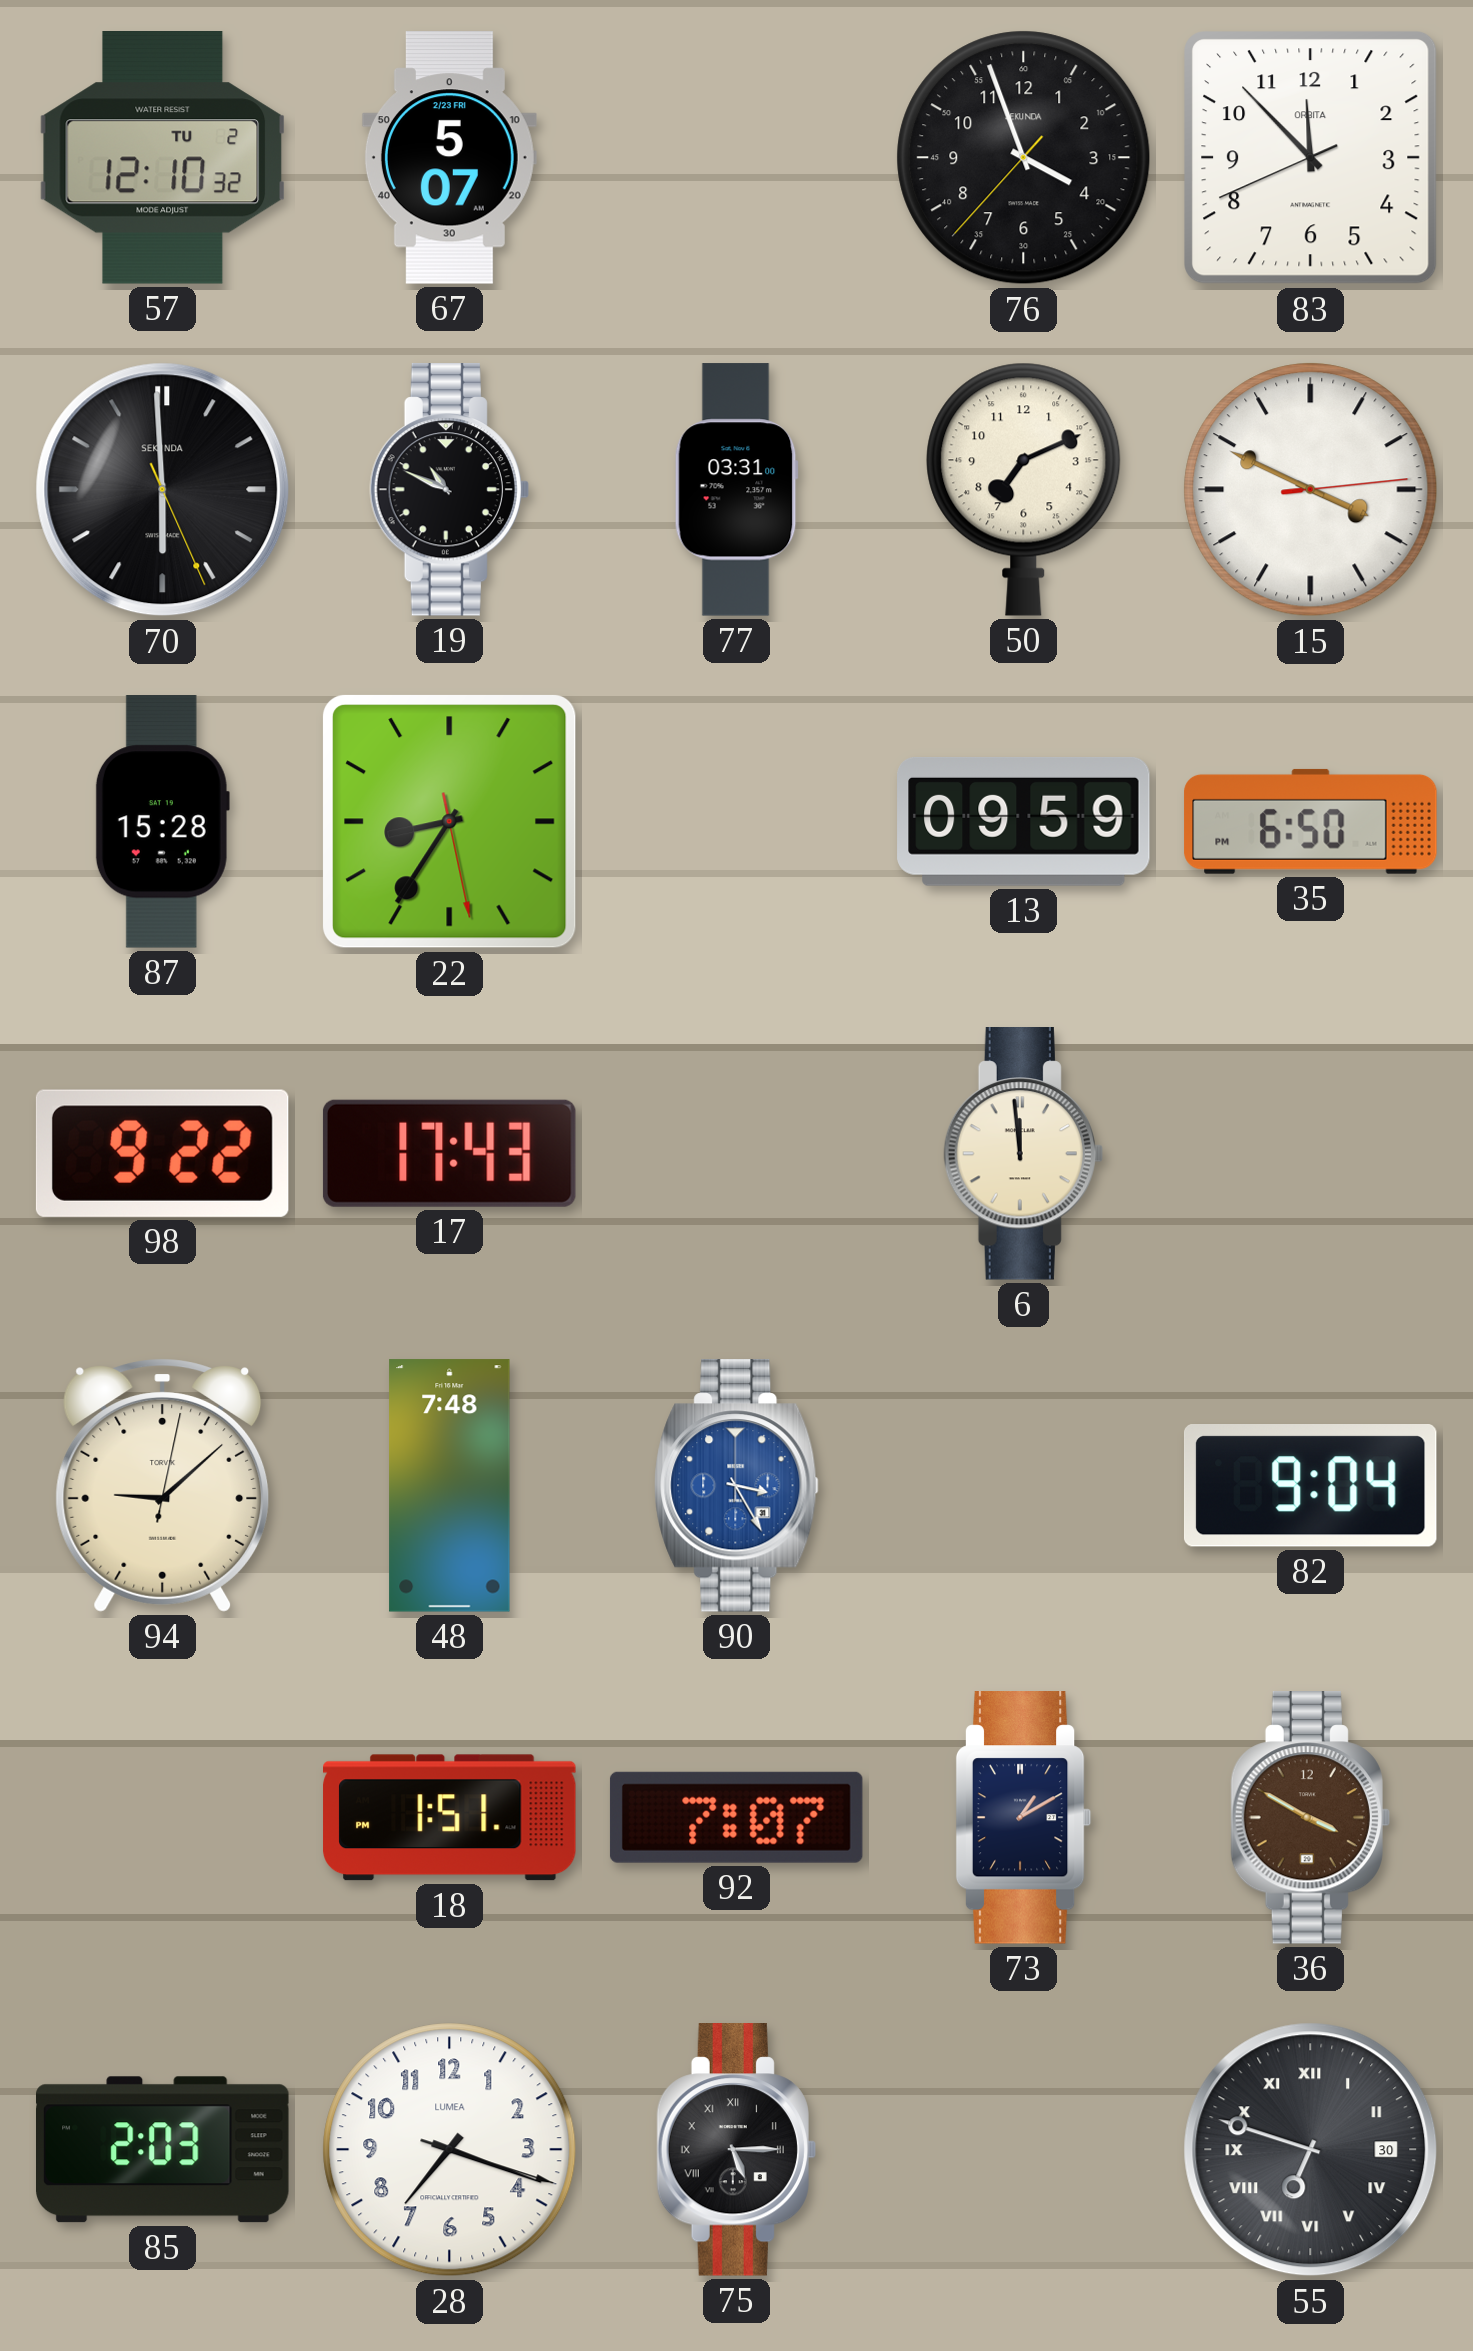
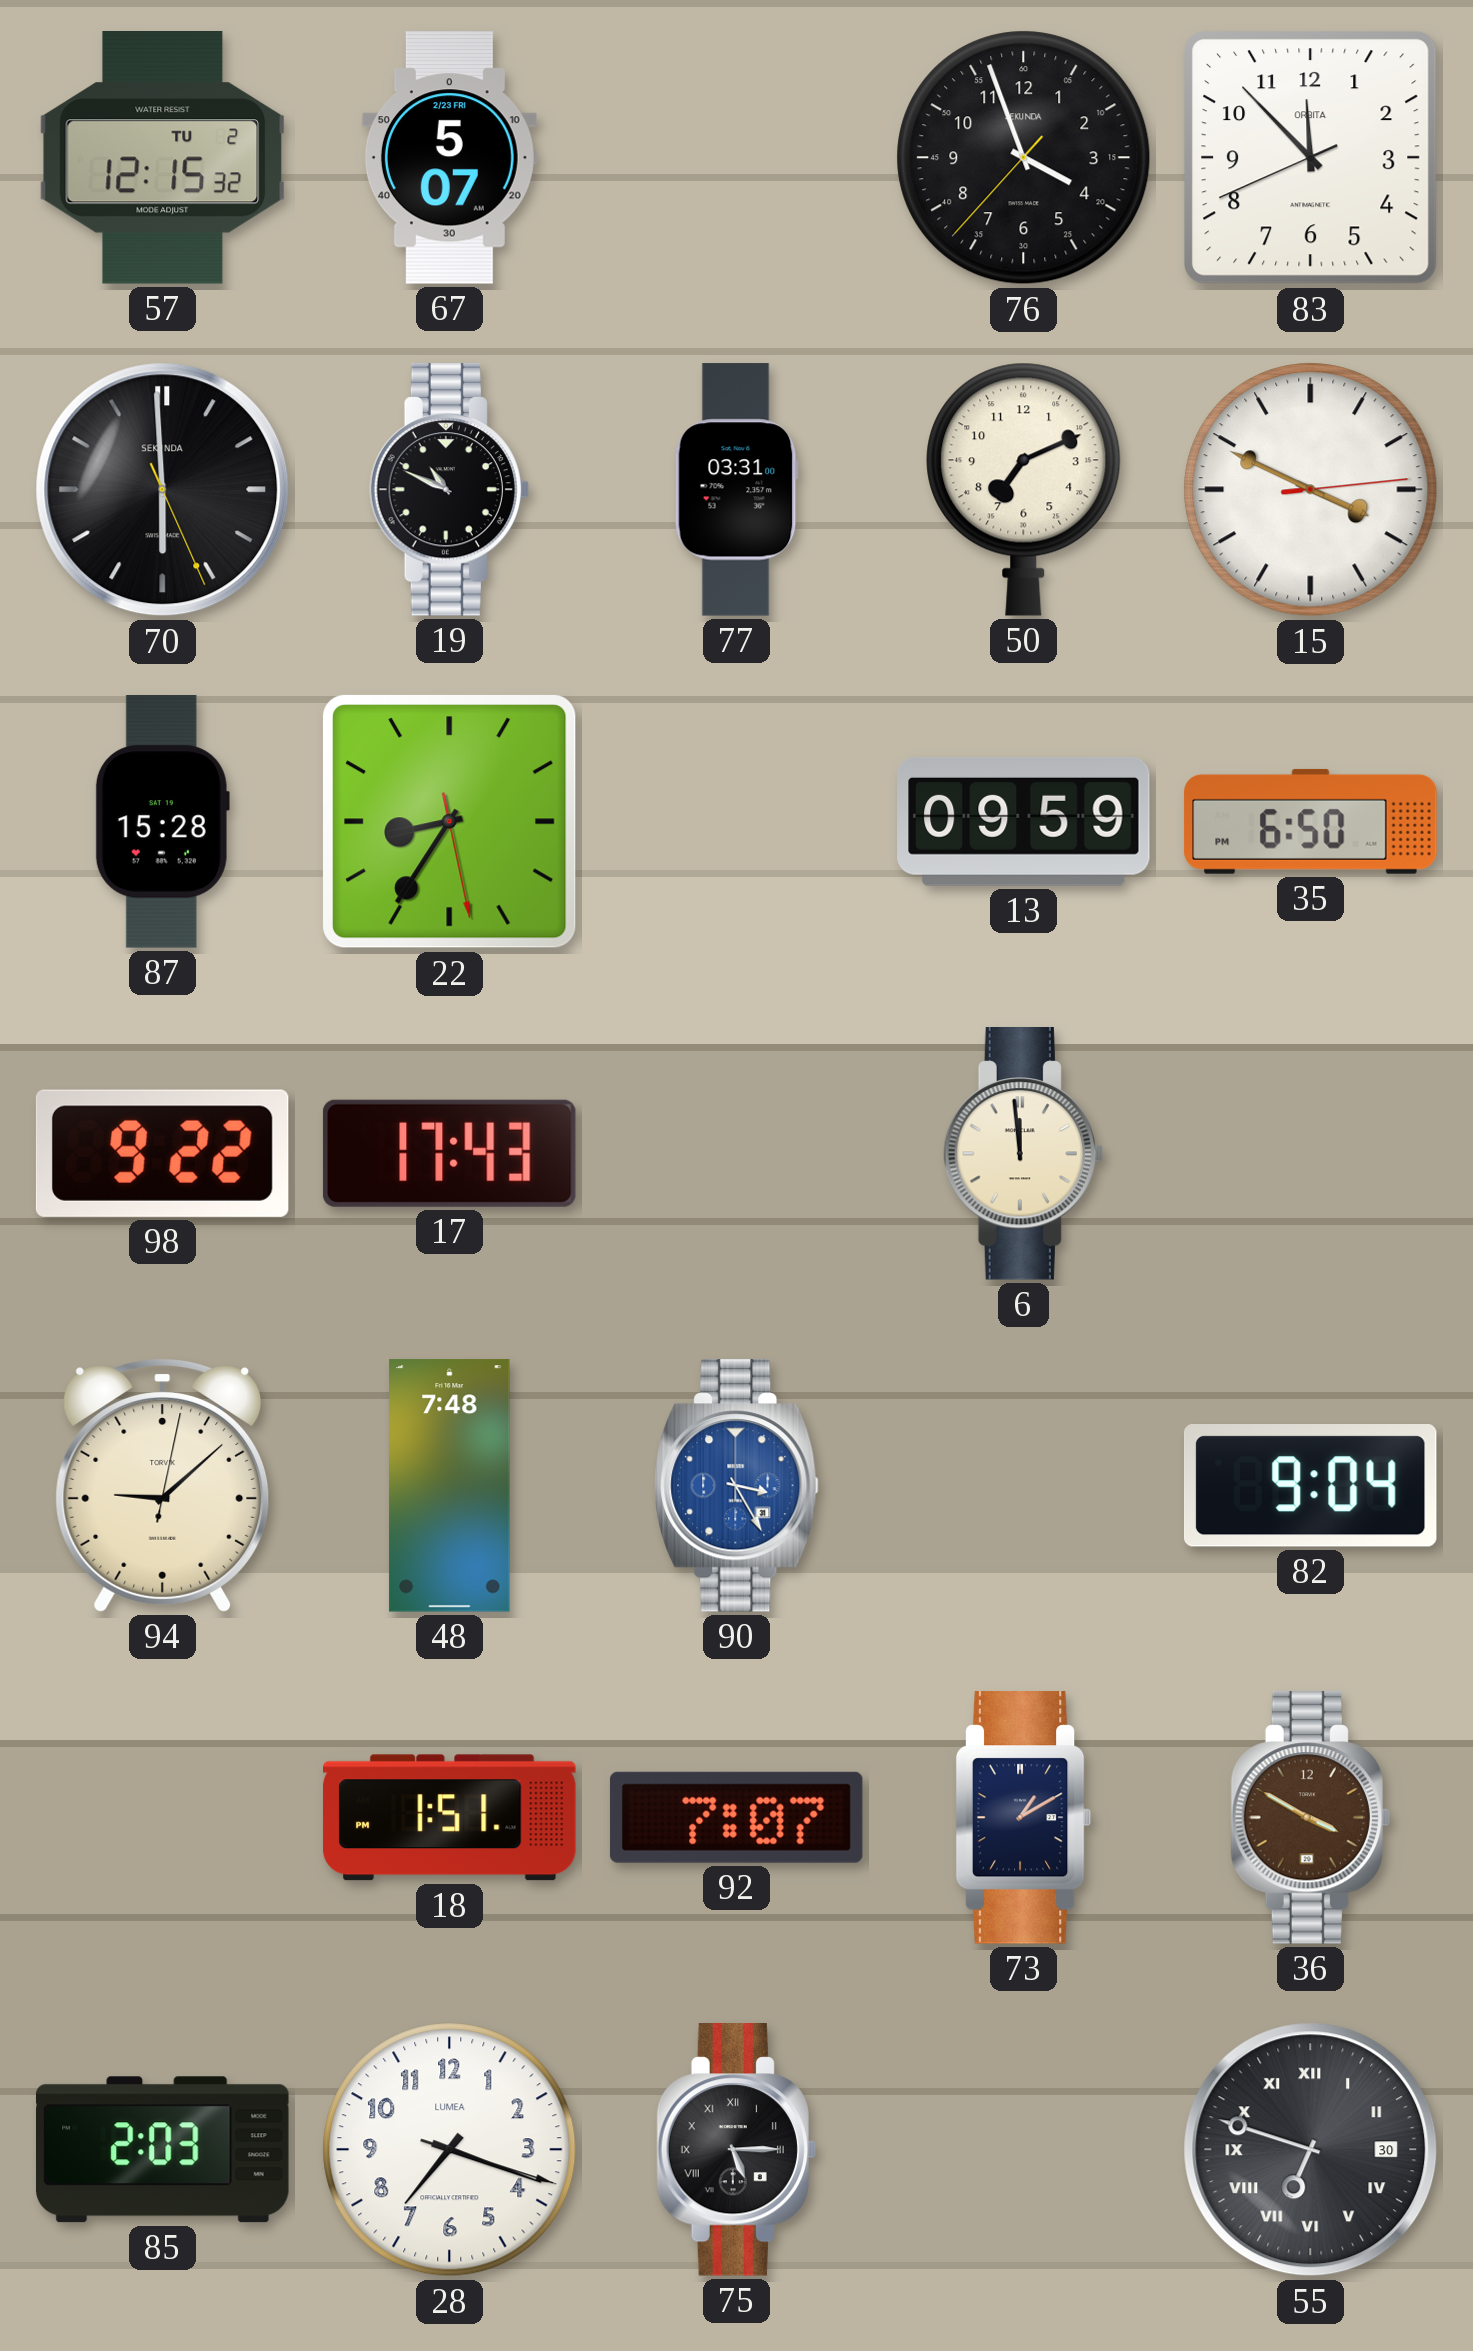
57: 12:10 -> 12:15
